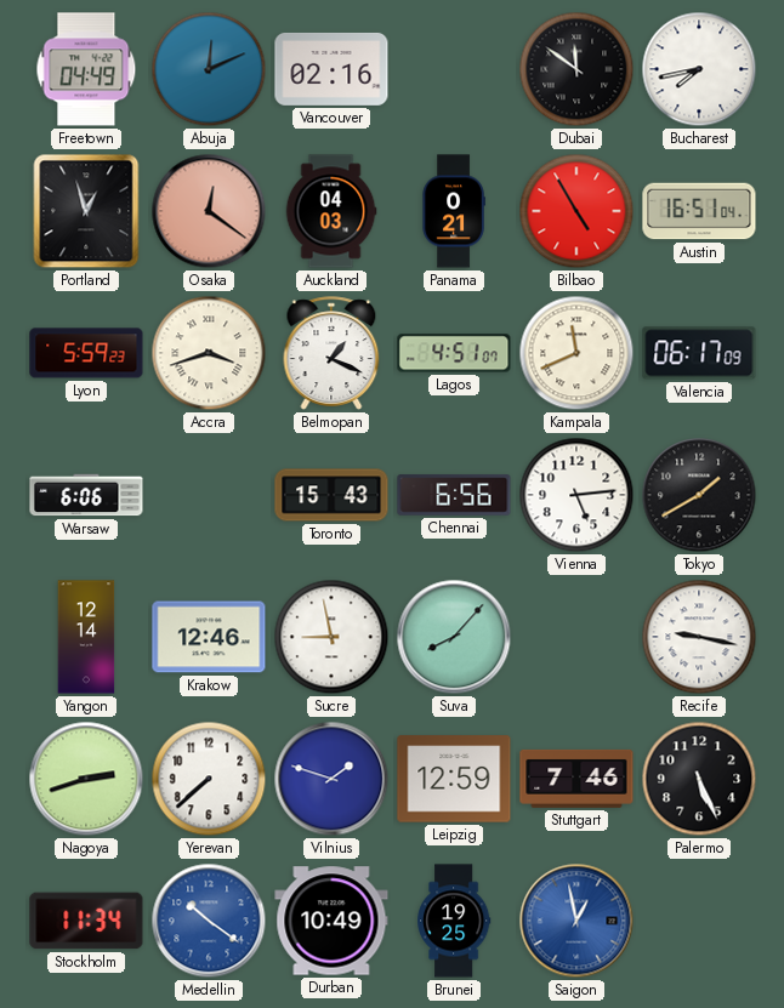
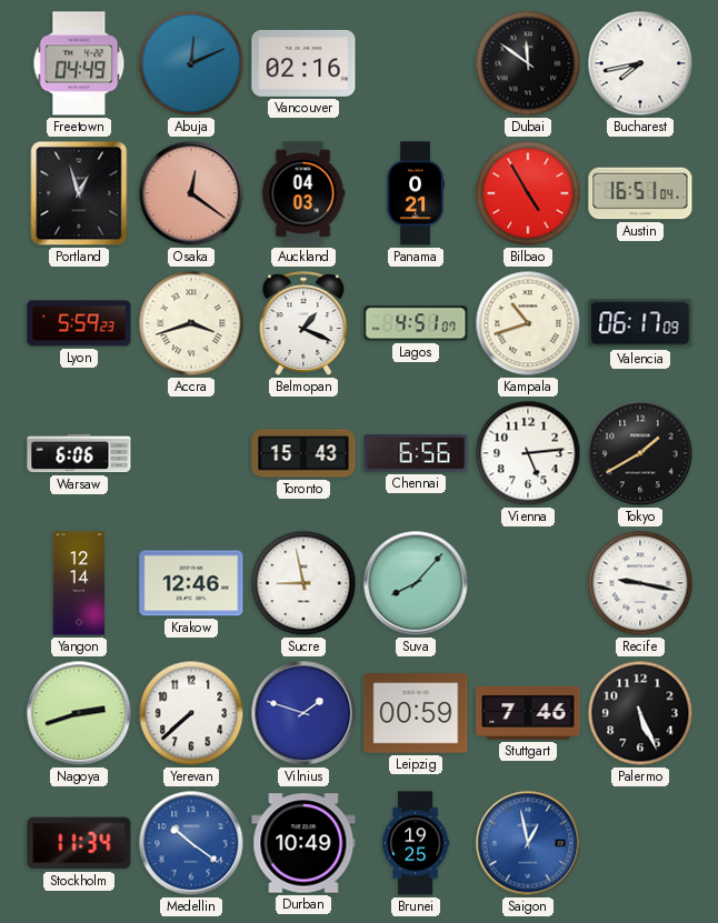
Kampala: 11:41 -> 10:42
Leipzig: 12:59 -> 00:59
